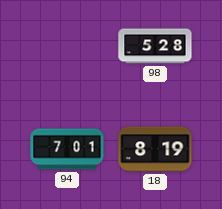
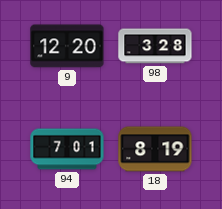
9: none -> 12:20
98: 5:28 -> 3:28
